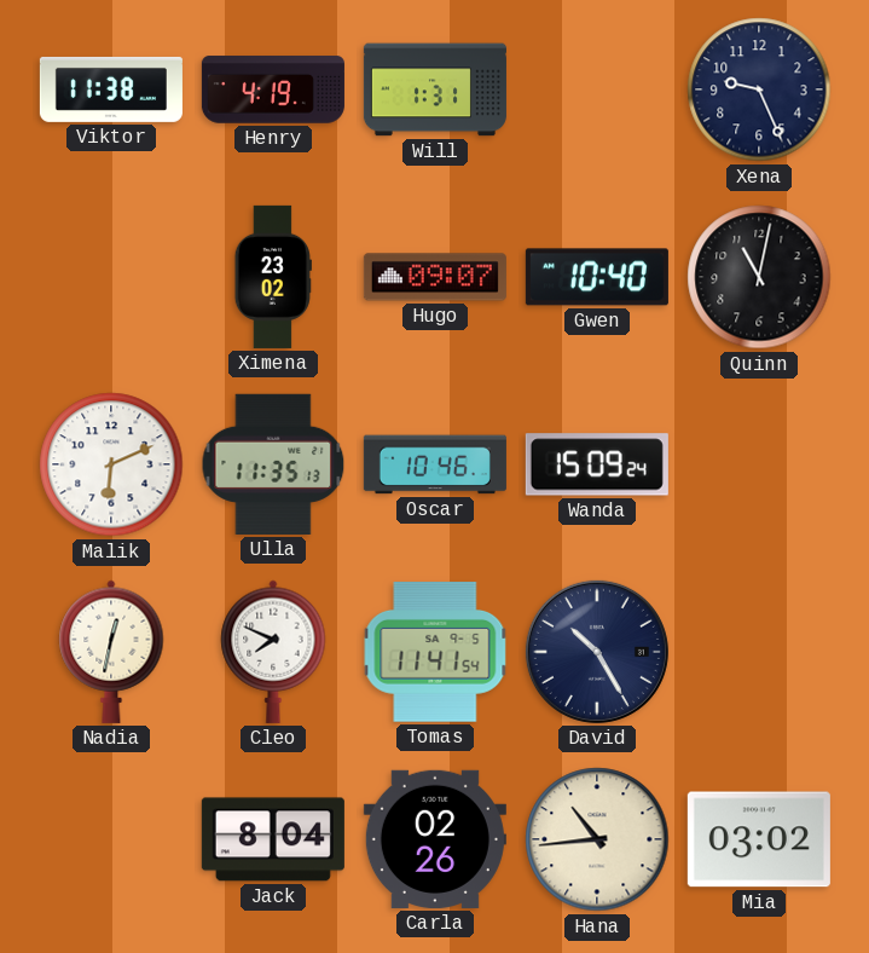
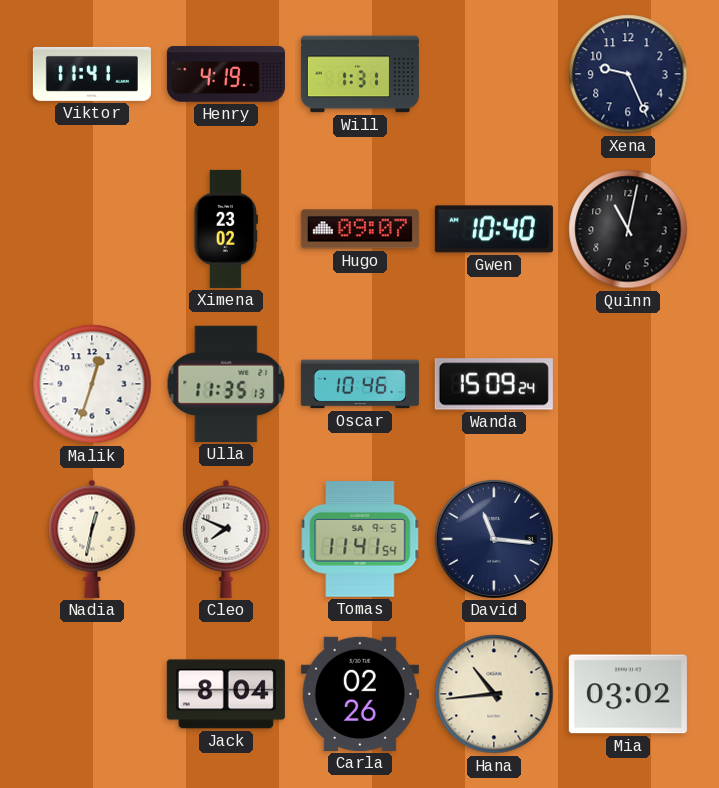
Viktor: 11:38 -> 11:41
Malik: 6:11 -> 12:33
David: 10:25 -> 11:16
